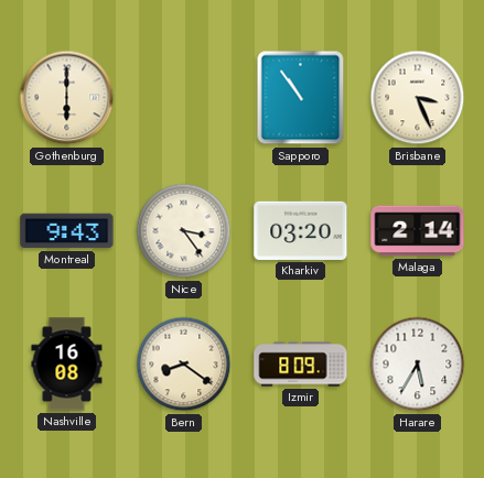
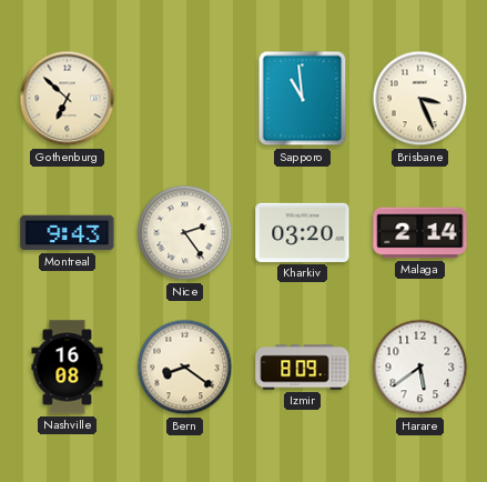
Gothenburg: 6:00 -> 6:52
Sapporo: 10:54 -> 10:59
Nice: 3:24 -> 2:24
Harare: 5:35 -> 5:39
